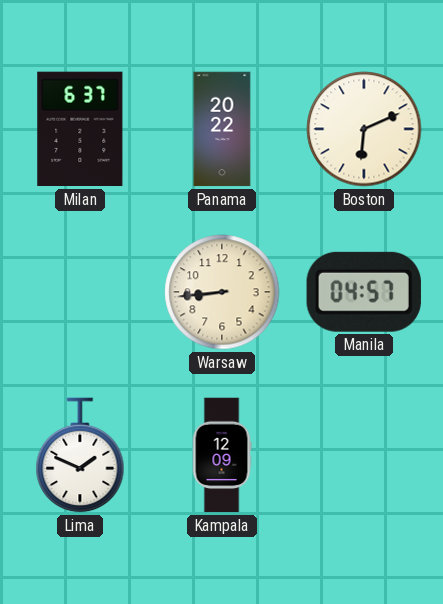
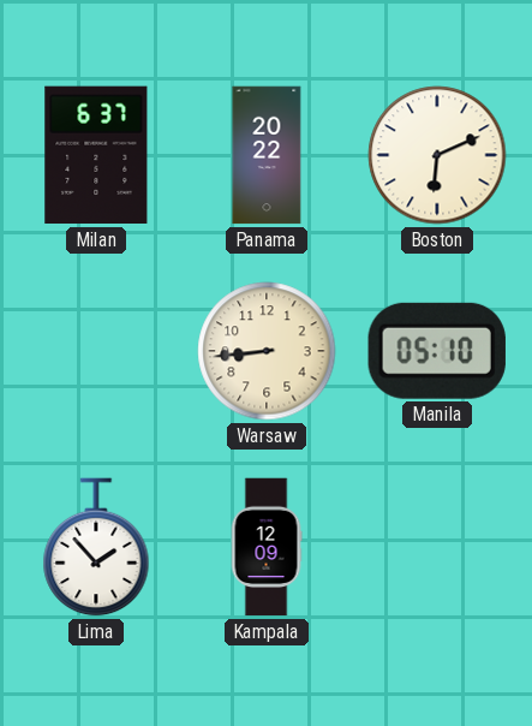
Manila: 04:57 -> 05:10
Lima: 1:49 -> 1:53
